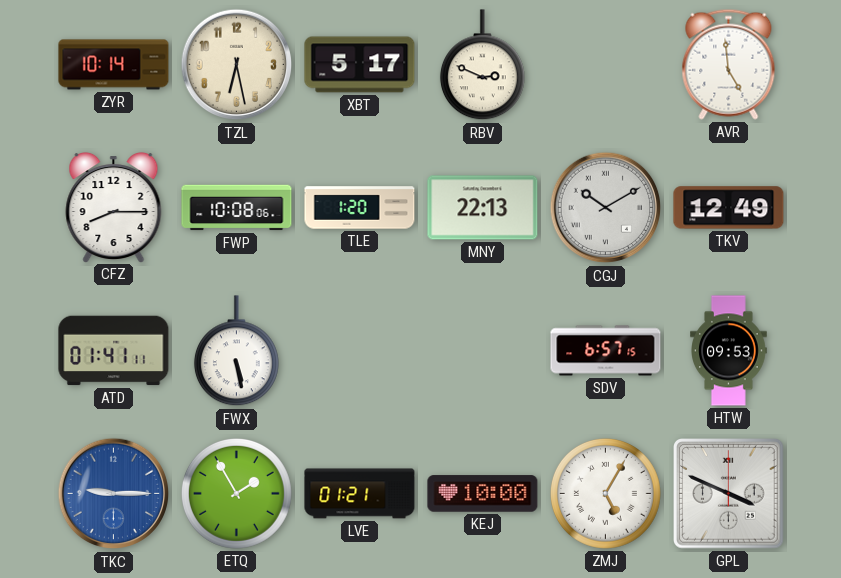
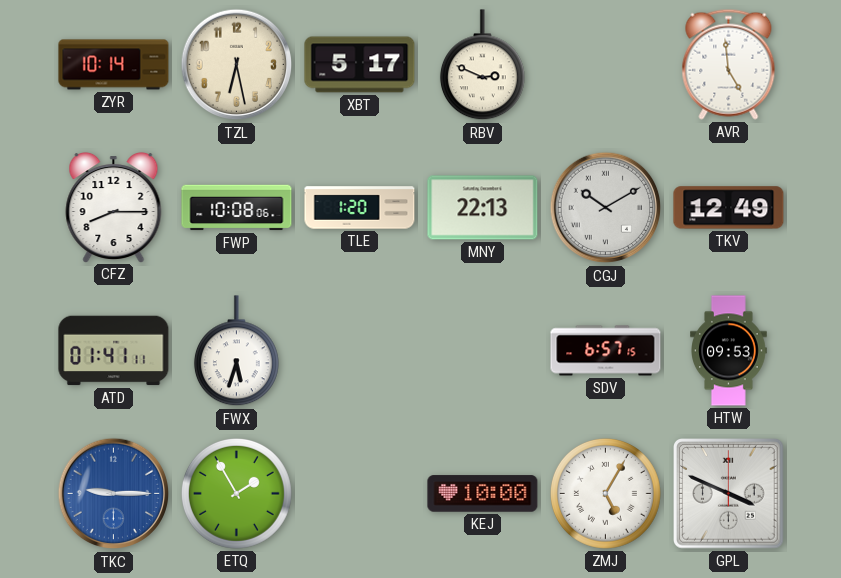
FWX: 5:28 -> 5:33
LVE: 01:21 -> none
